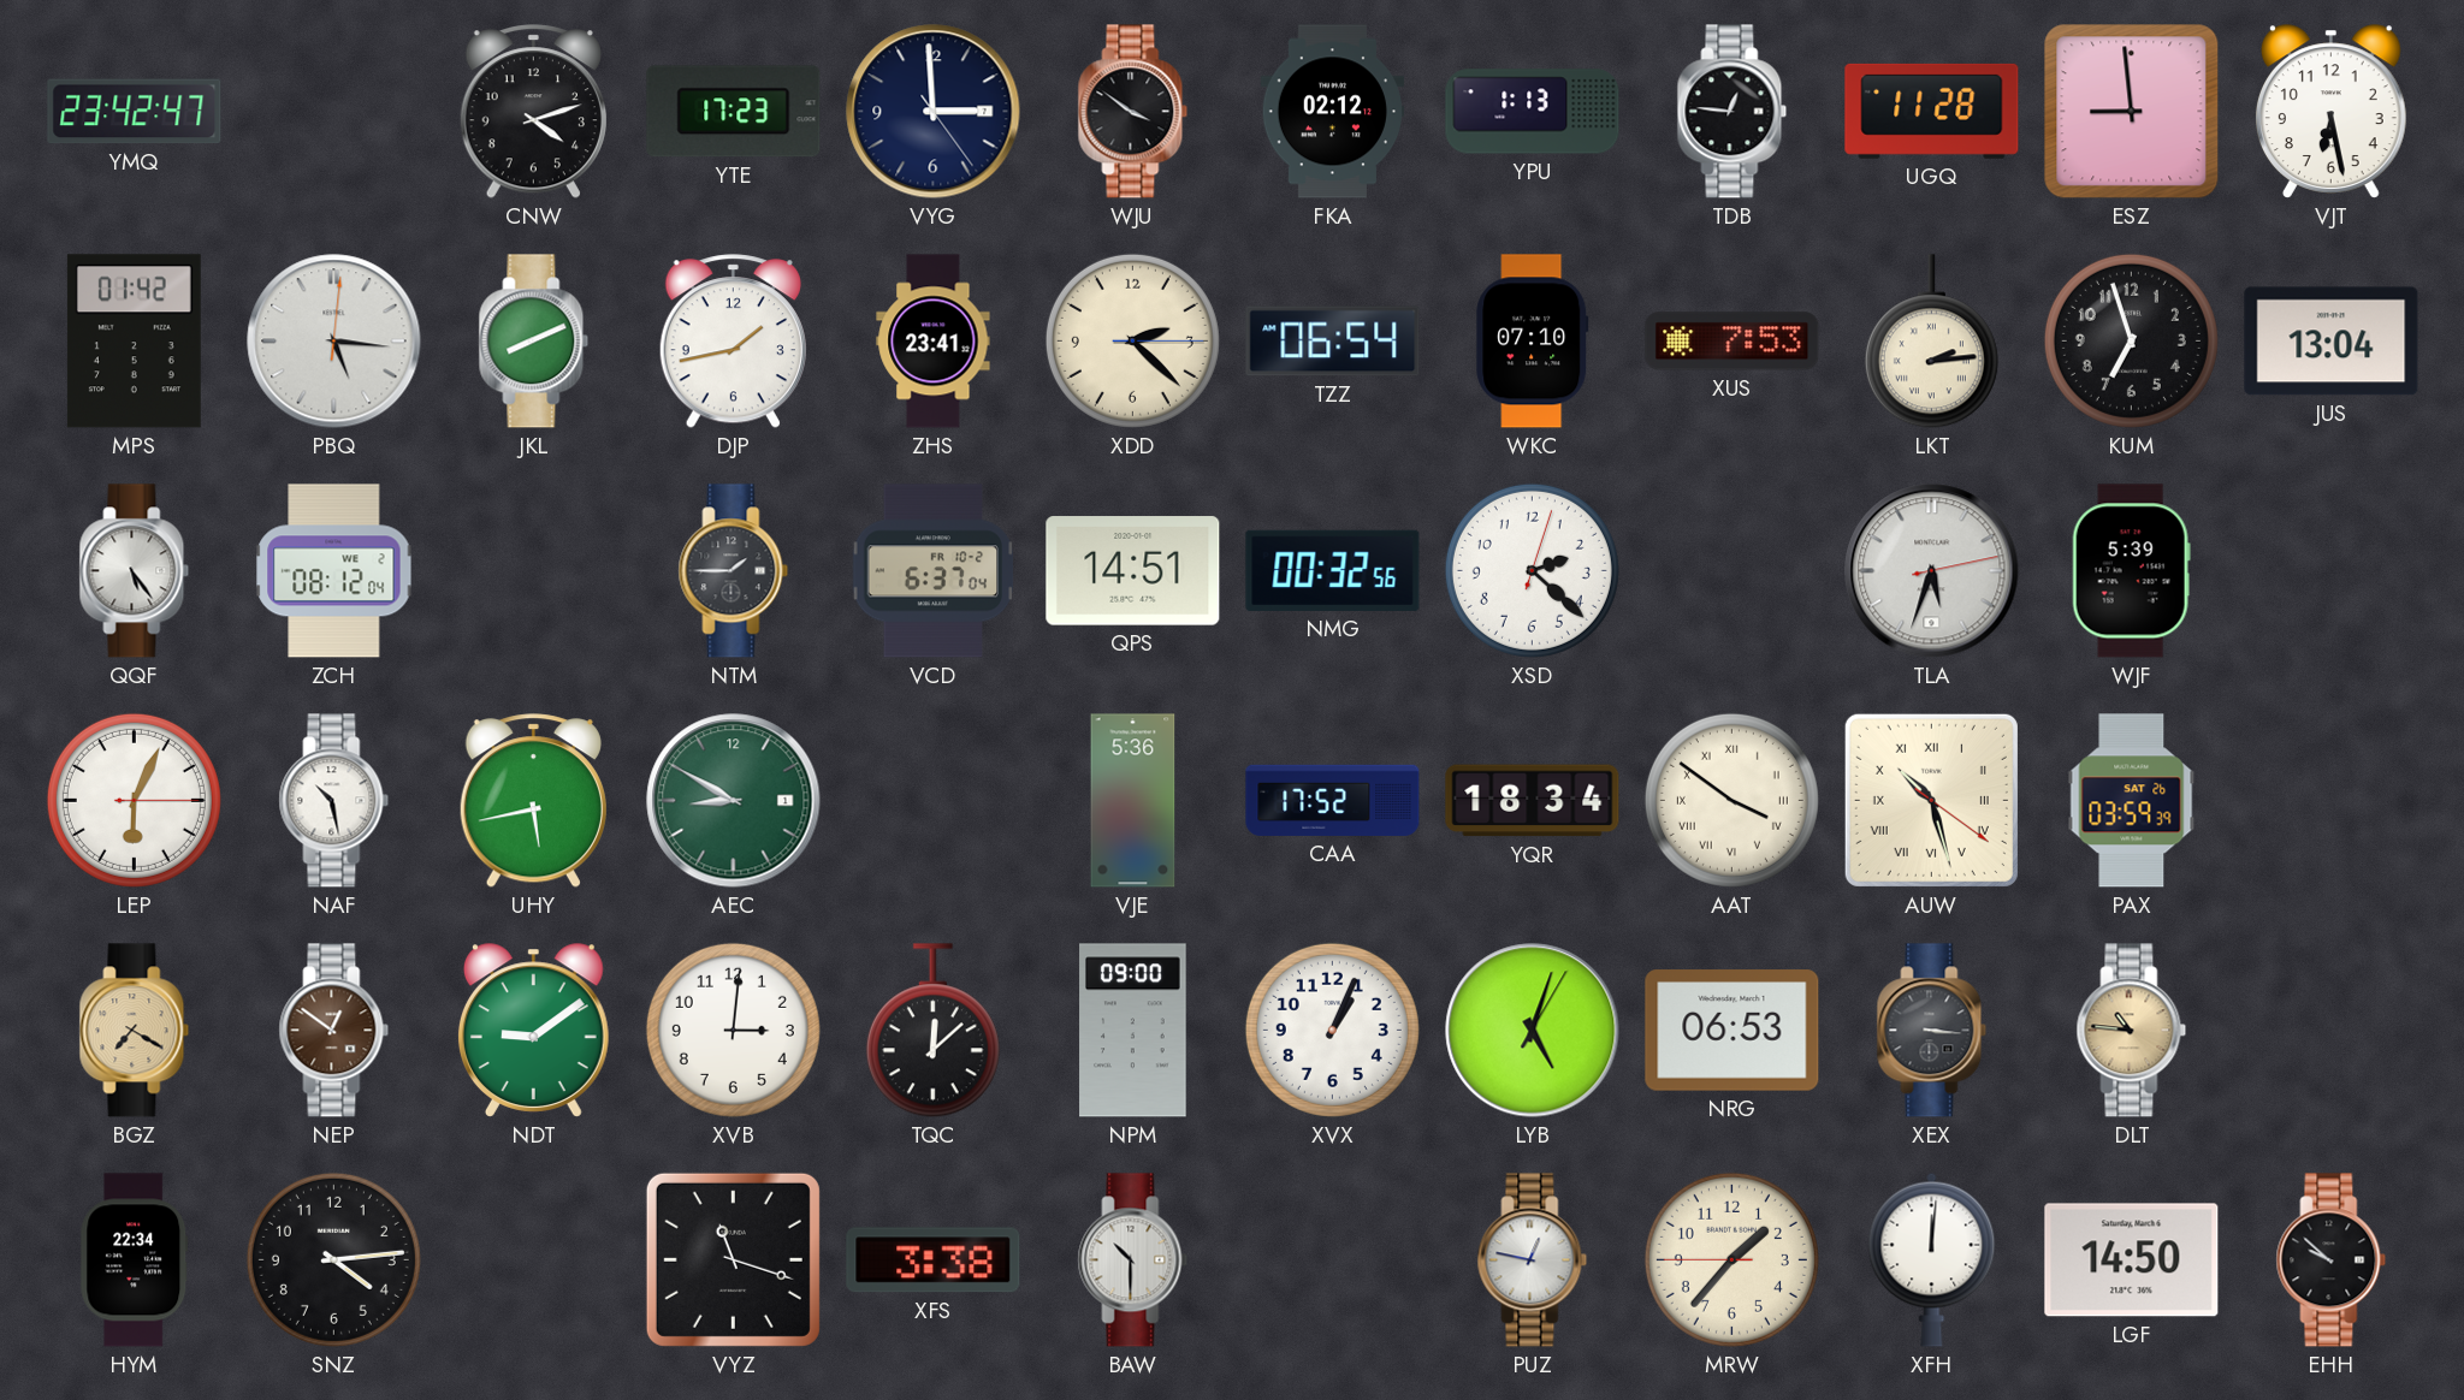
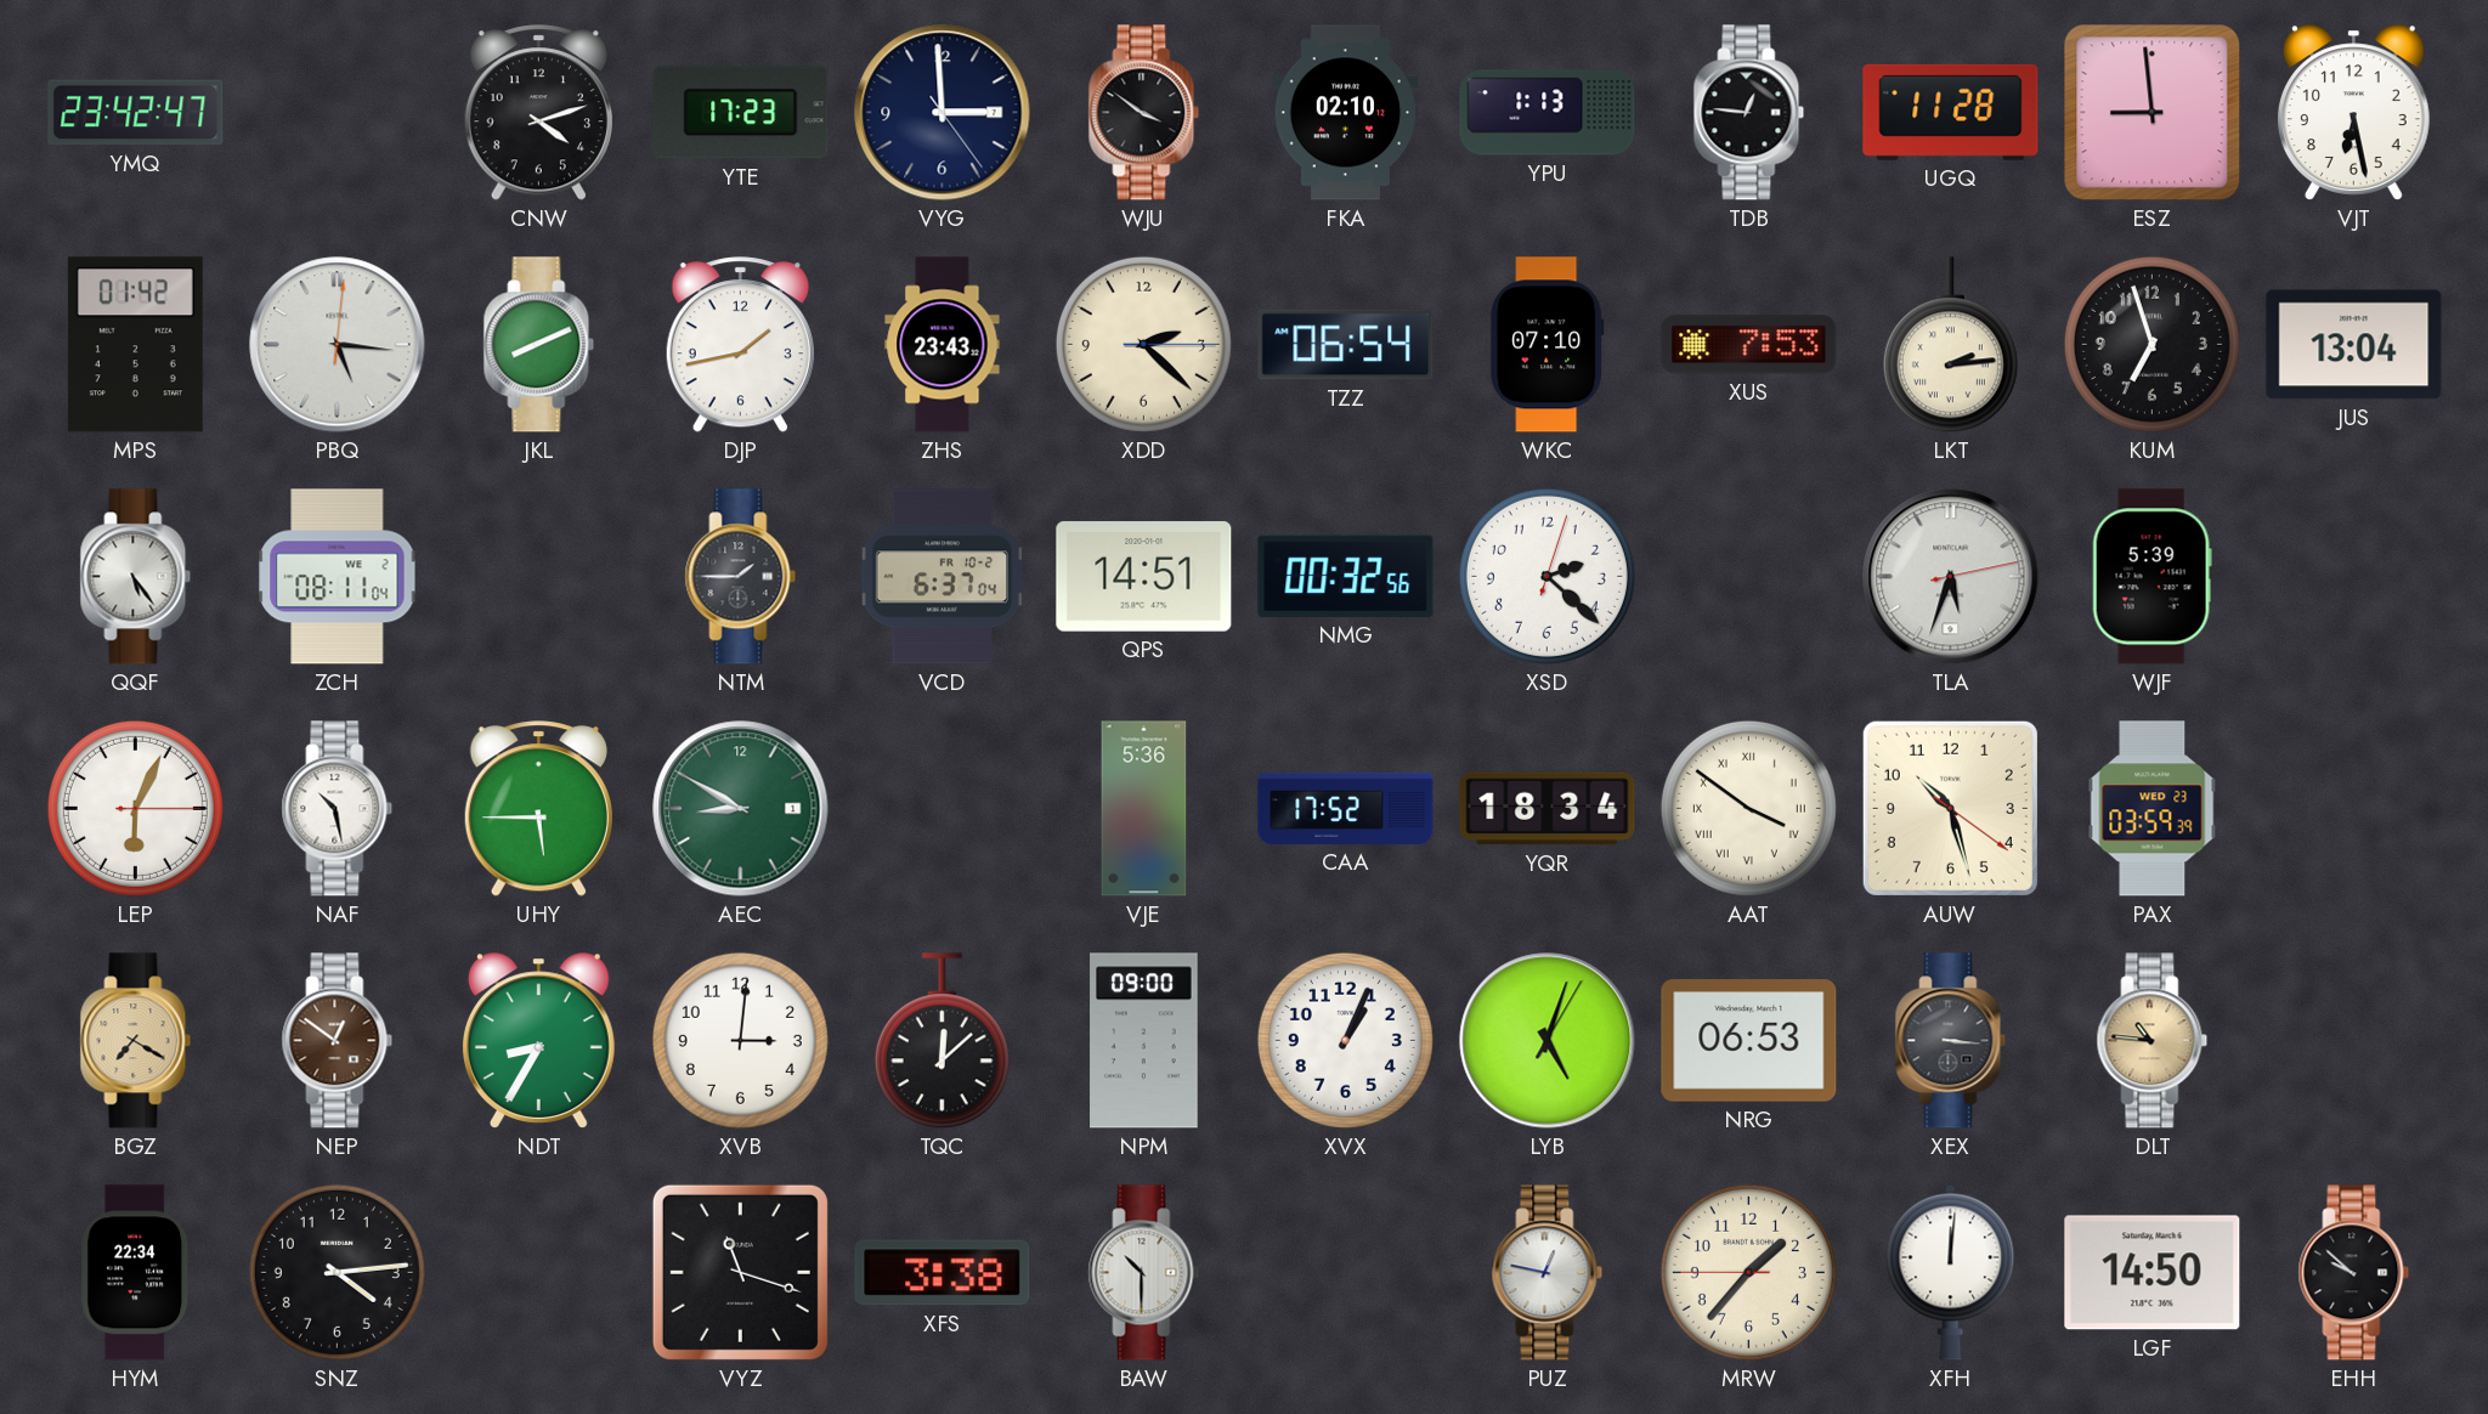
FKA: 02:12 -> 02:10
ZHS: 23:41 -> 23:43
ZCH: 08:12 -> 08:11
UHY: 5:43 -> 5:45
AUW numerals: Roman -> Arabic
PAX date: SAT 26 -> WED 23
NDT: 9:09 -> 8:35
